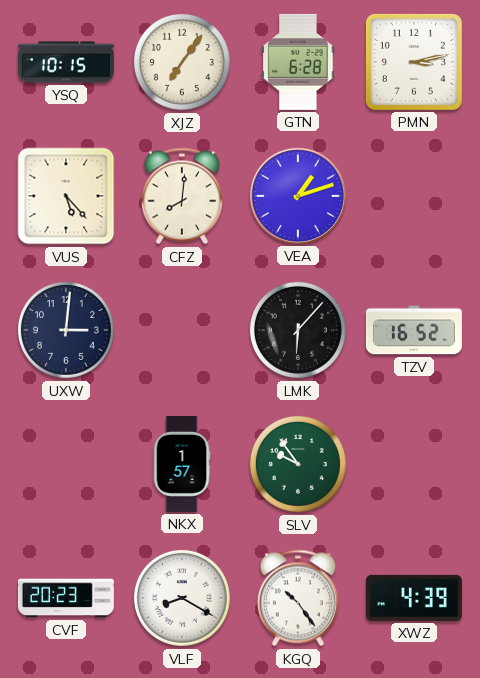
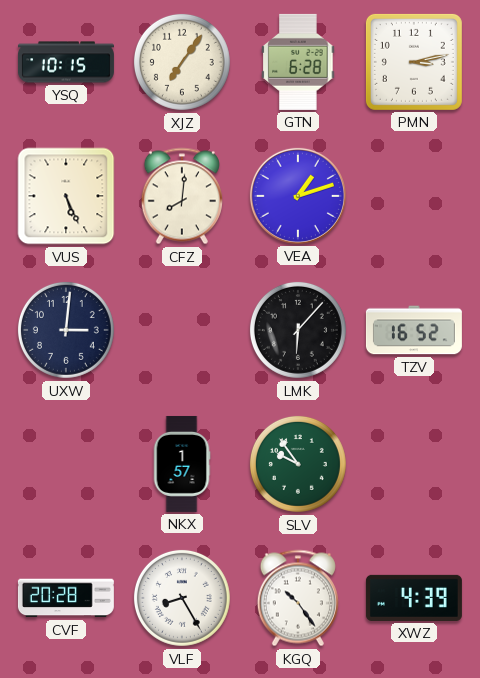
VUS: 5:23 -> 5:26
CVF: 20:23 -> 20:28
VLF: 8:20 -> 8:25
